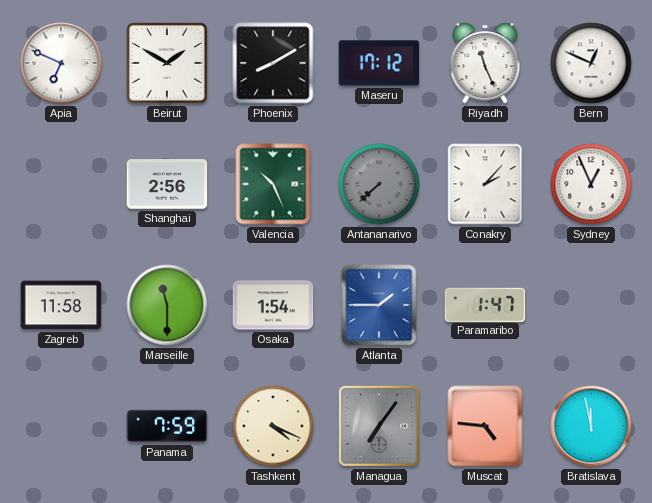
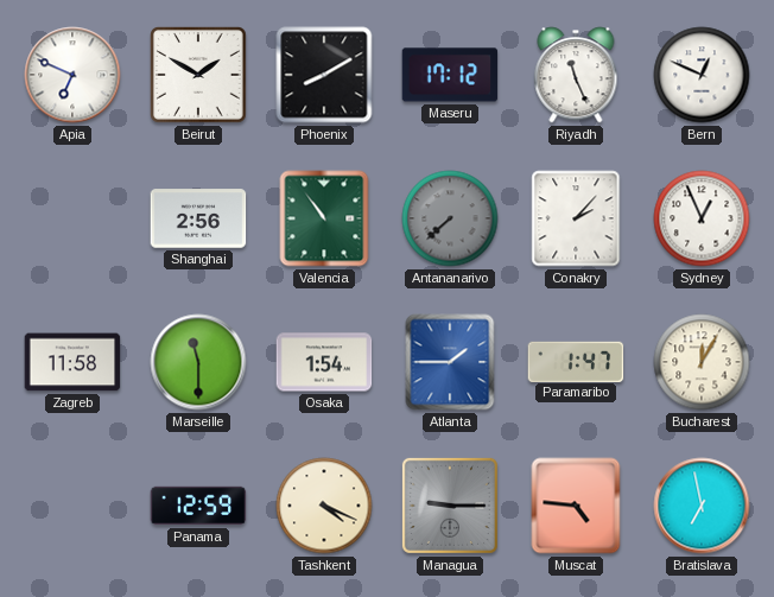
Valencia: 10:26 -> 10:54
Bucharest: none -> 12:05
Panama: 7:59 -> 12:59
Managua: 7:06 -> 9:15
Bratislava: 11:58 -> 6:58
